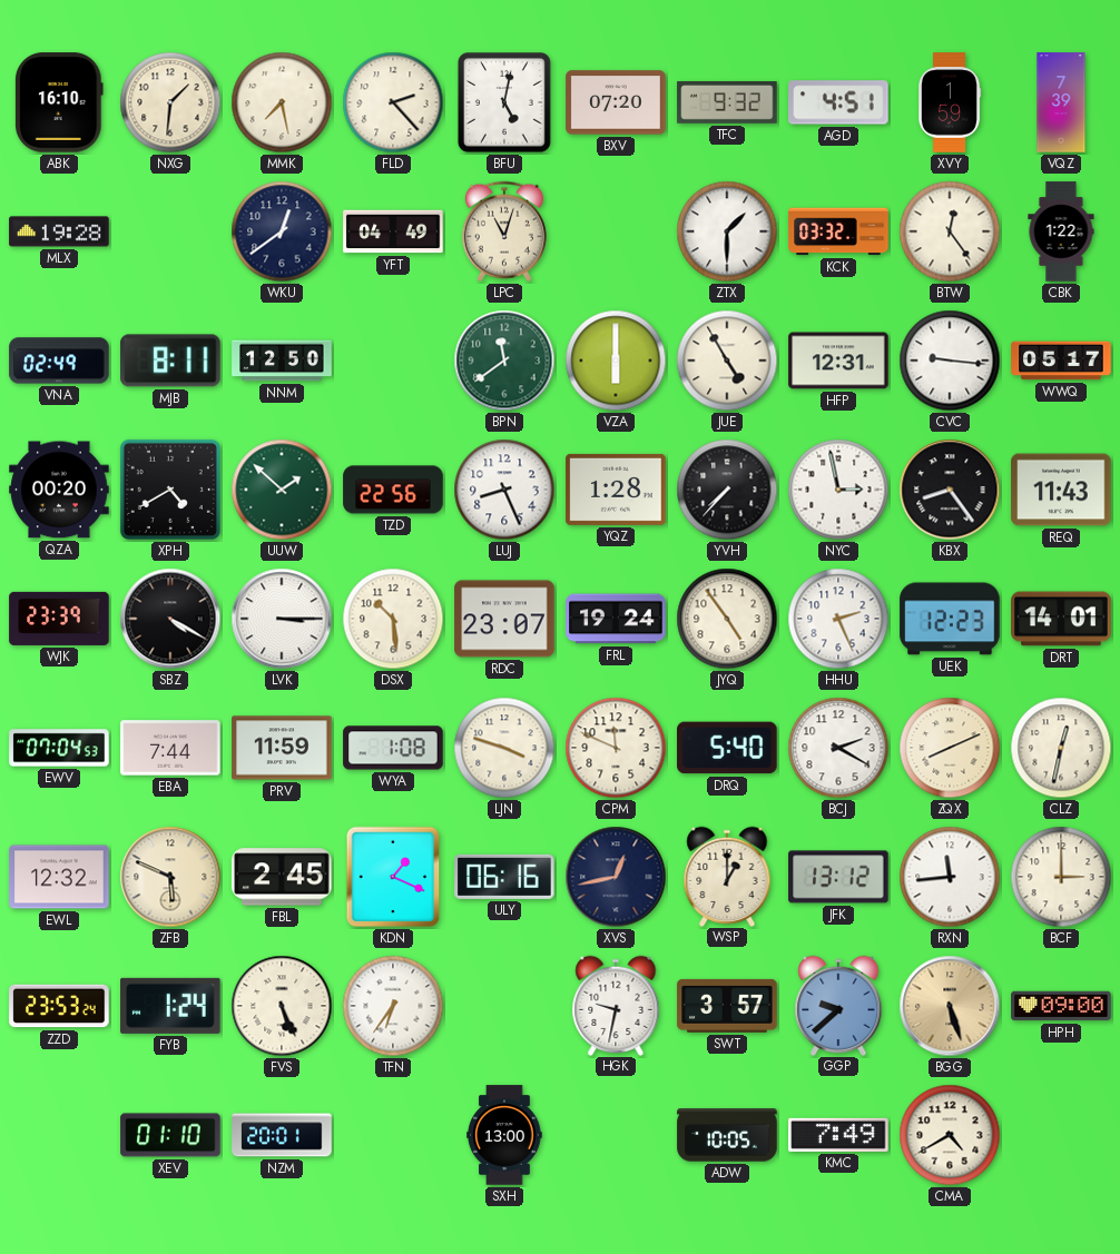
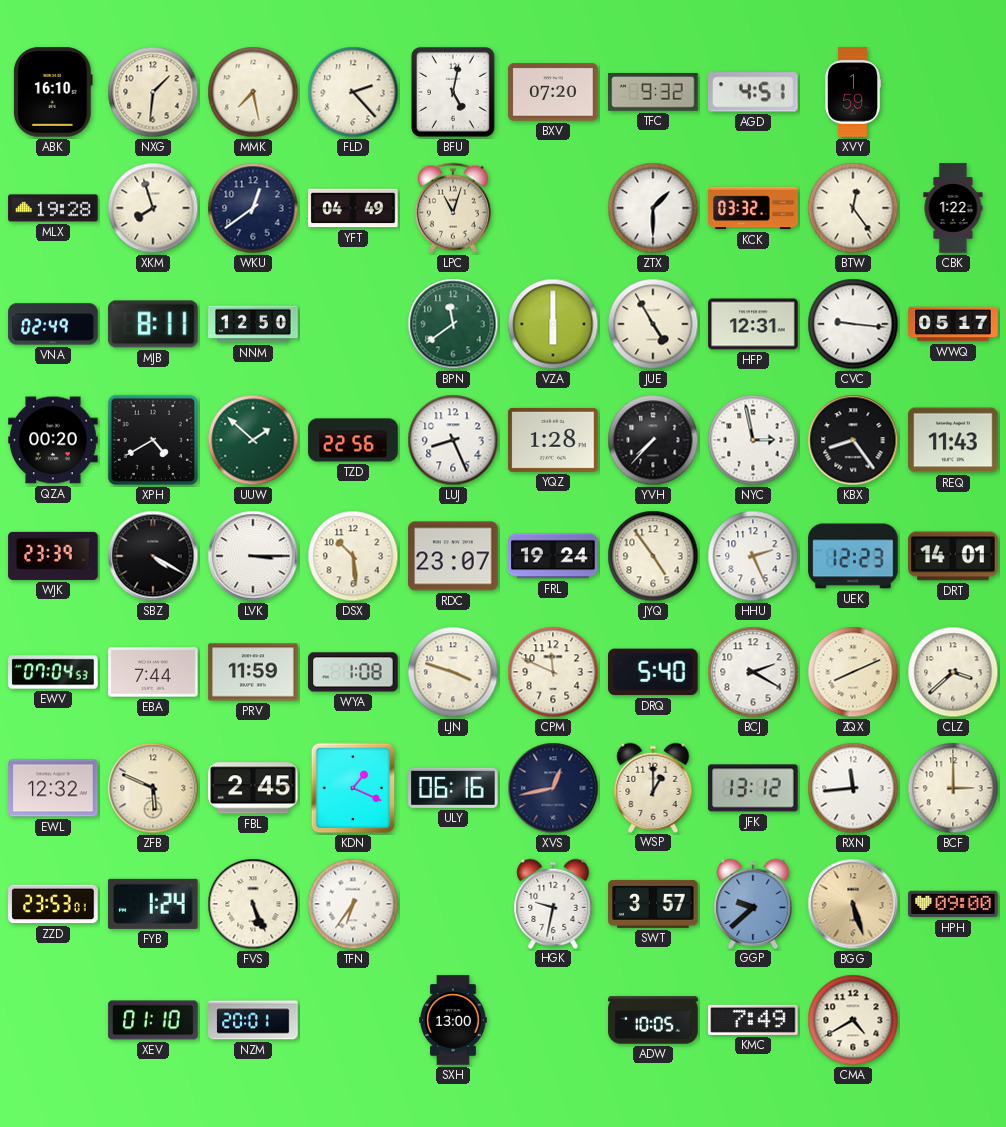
VQZ: 7:39 -> none
XKM: none -> 7:57
CLZ: 12:32 -> 3:38
ZZD: 23:53:24 -> 23:53:01
